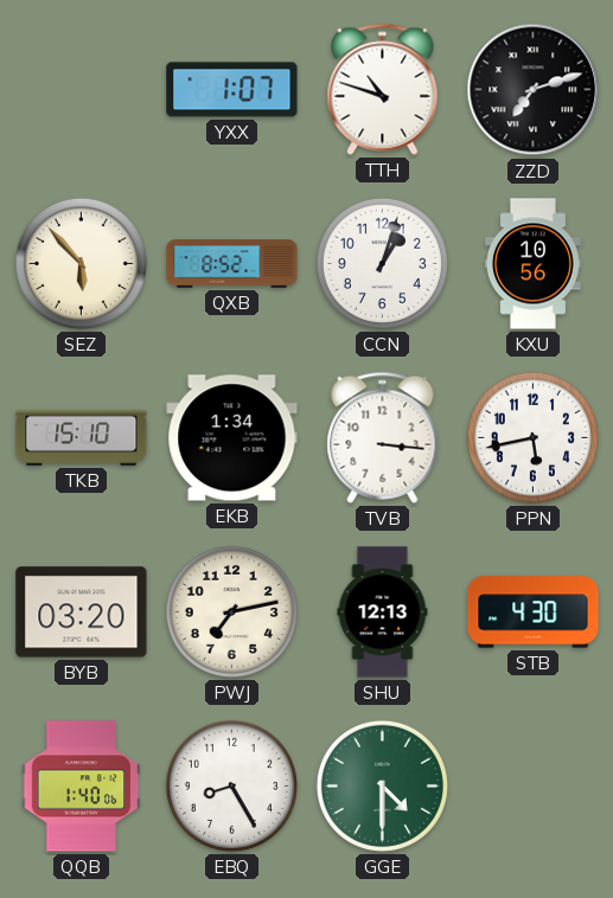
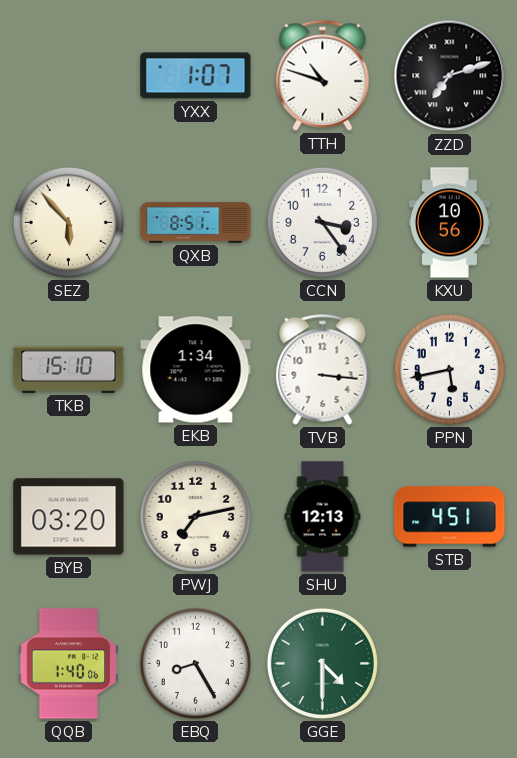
QXB: 8:52 -> 8:51
CCN: 1:03 -> 3:24
STB: 4:30 -> 4:51
